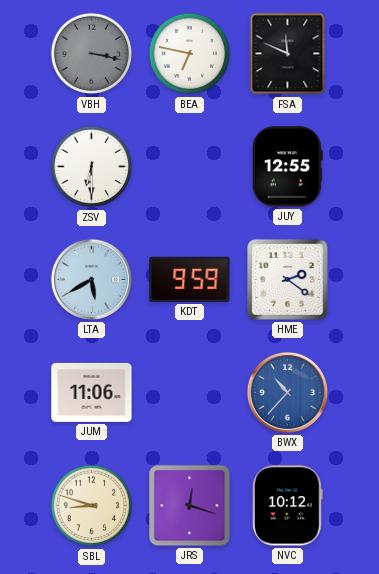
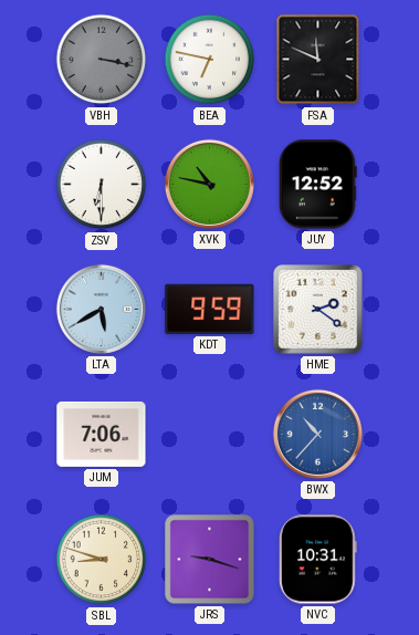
XVK: none -> 10:47
JUY: 12:55 -> 12:52
JUM: 11:06 -> 7:06
JRS: 12:18 -> 9:18
NVC: 10:12 -> 10:31
